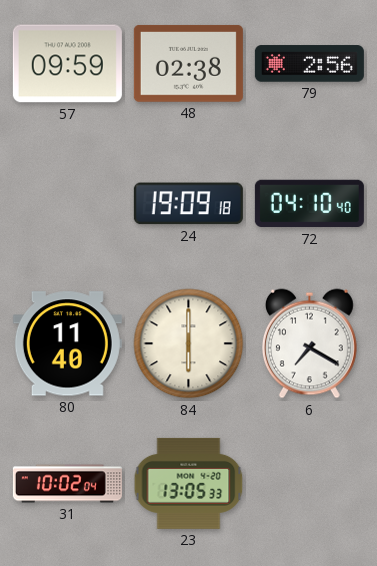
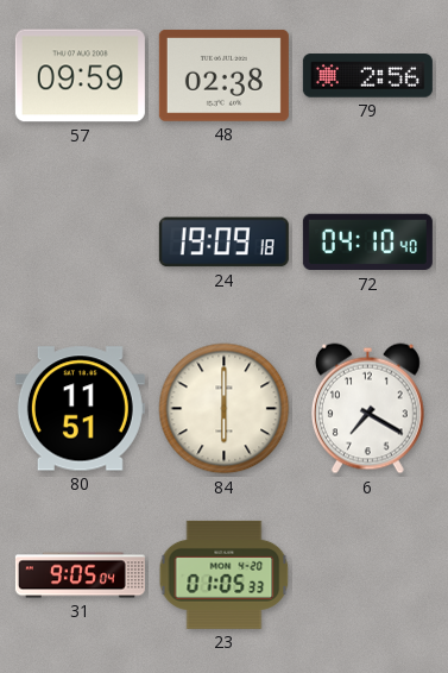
80: 11:40 -> 11:51
31: 10:02 -> 9:05
23: 13:05 -> 01:05
